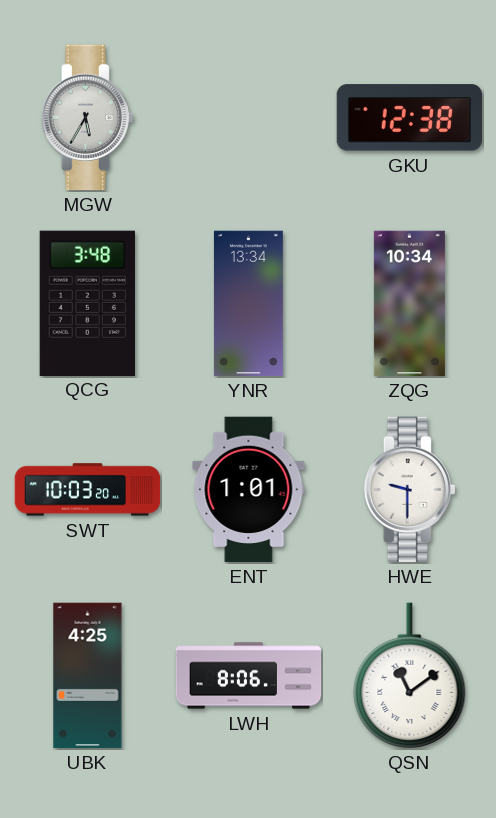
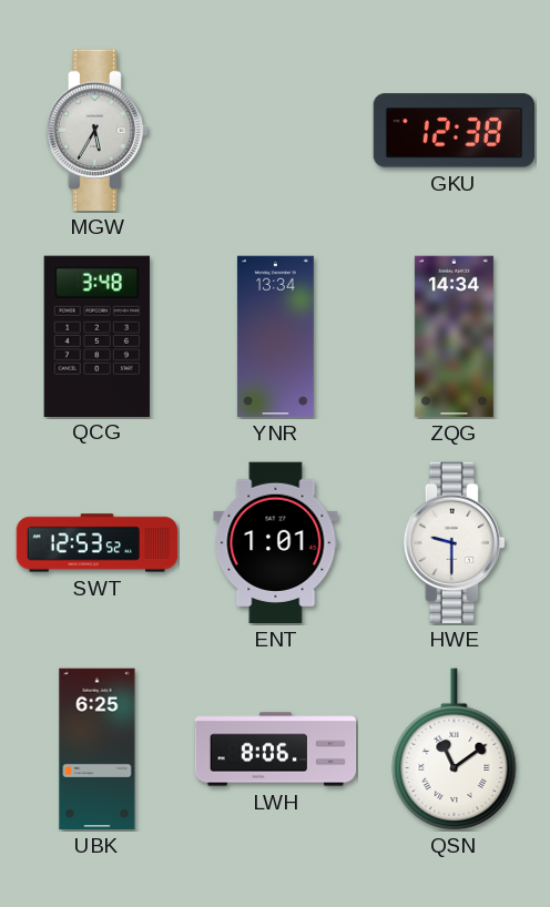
ZQG: 10:34 -> 14:34
SWT: 10:03 -> 12:53
UBK: 4:25 -> 6:25
